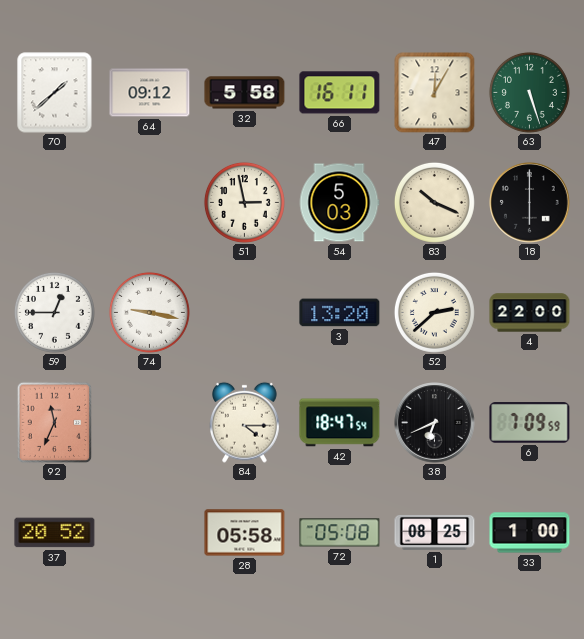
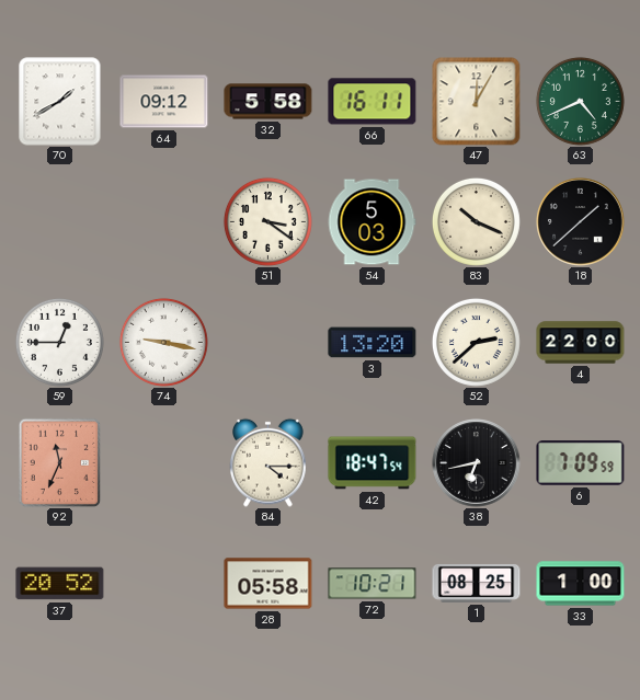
70: 1:38 -> 1:40
63: 5:27 -> 4:41
51: 2:58 -> 3:21
18: 6:00 -> 1:38
38: 6:41 -> 6:43
72: 05:08 -> 10:21
